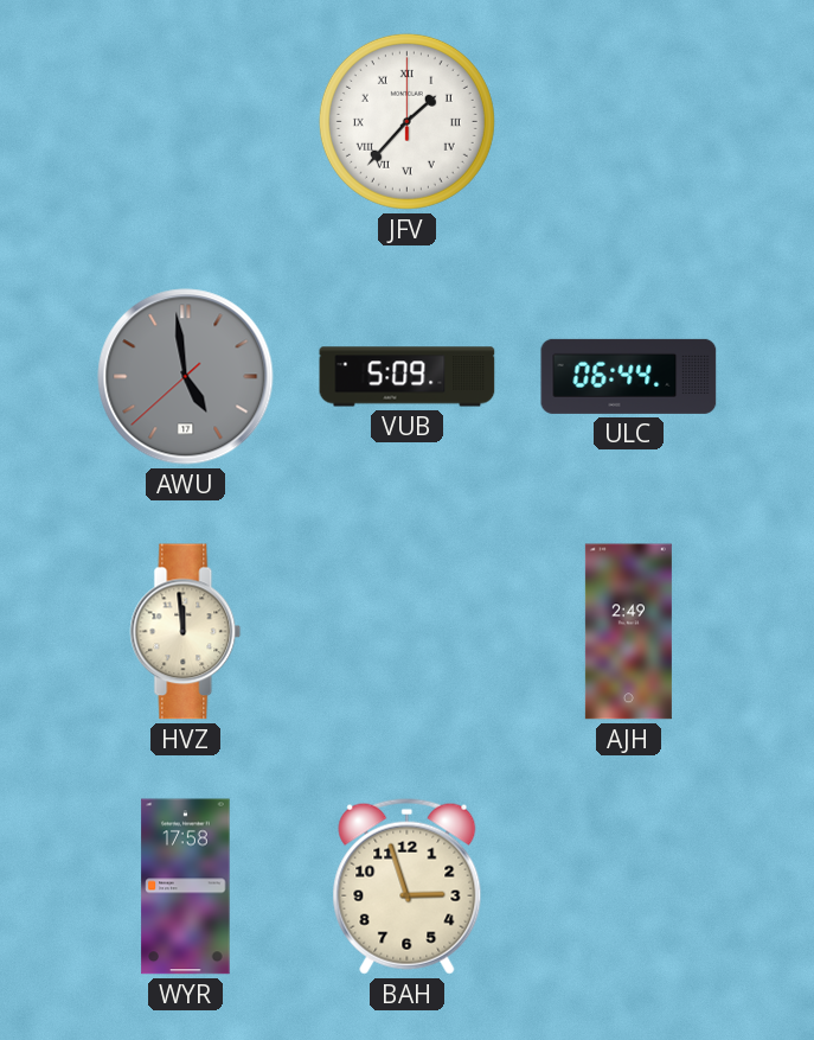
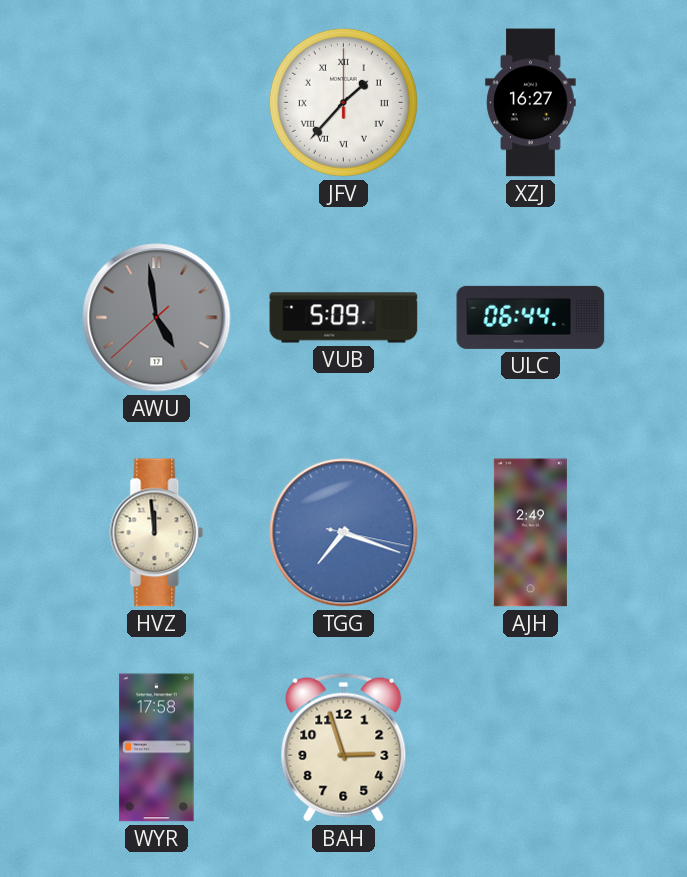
XZJ: none -> 16:27
TGG: none -> 7:18
